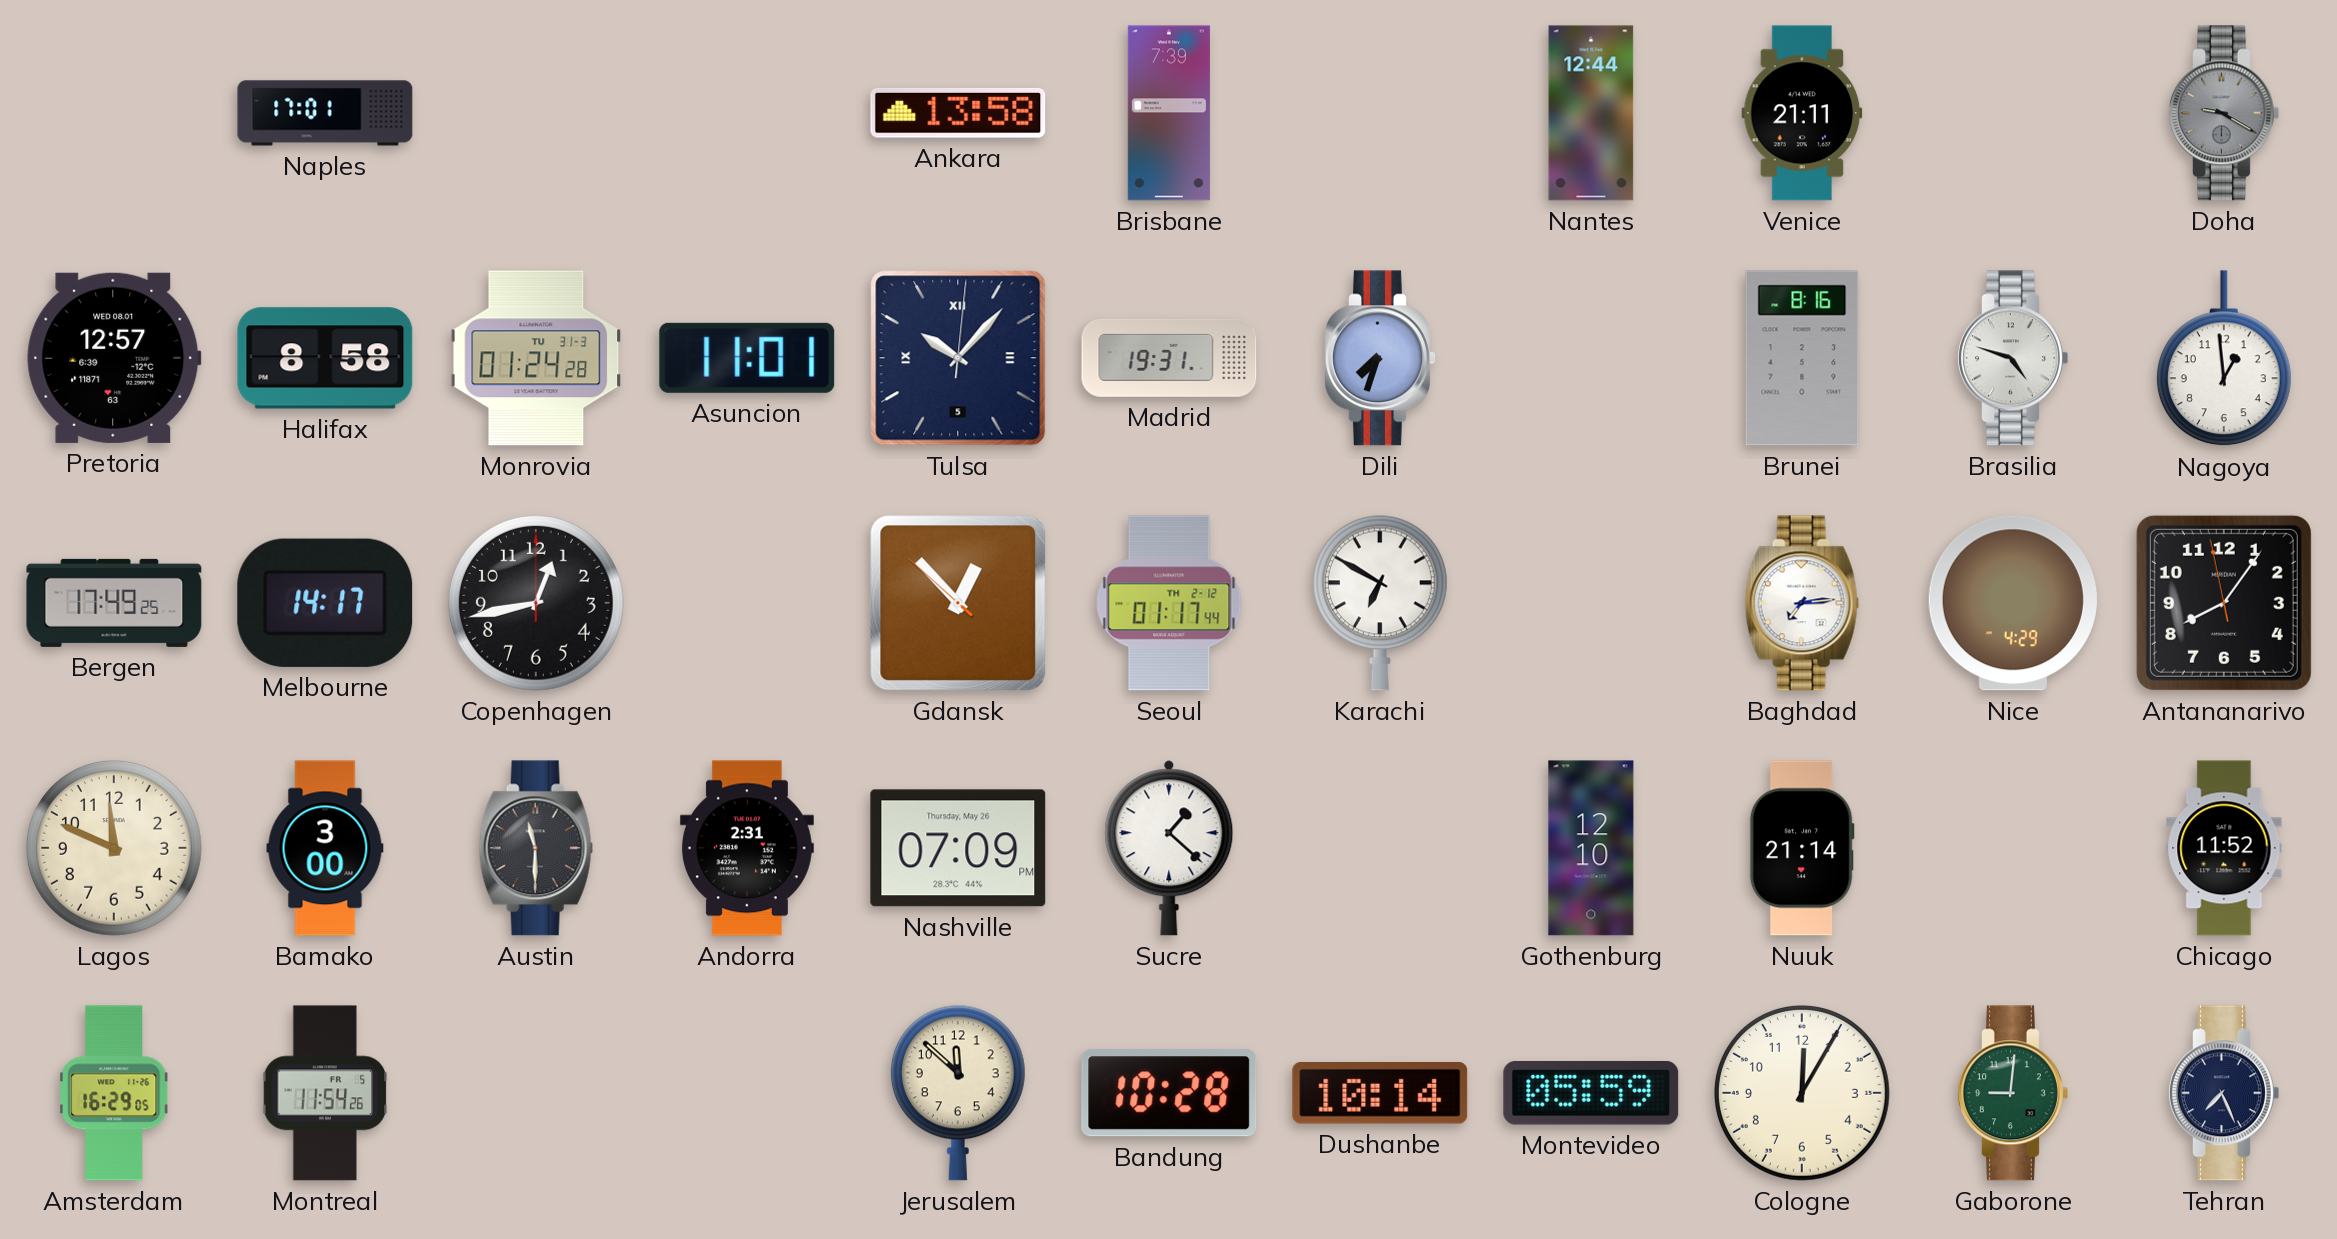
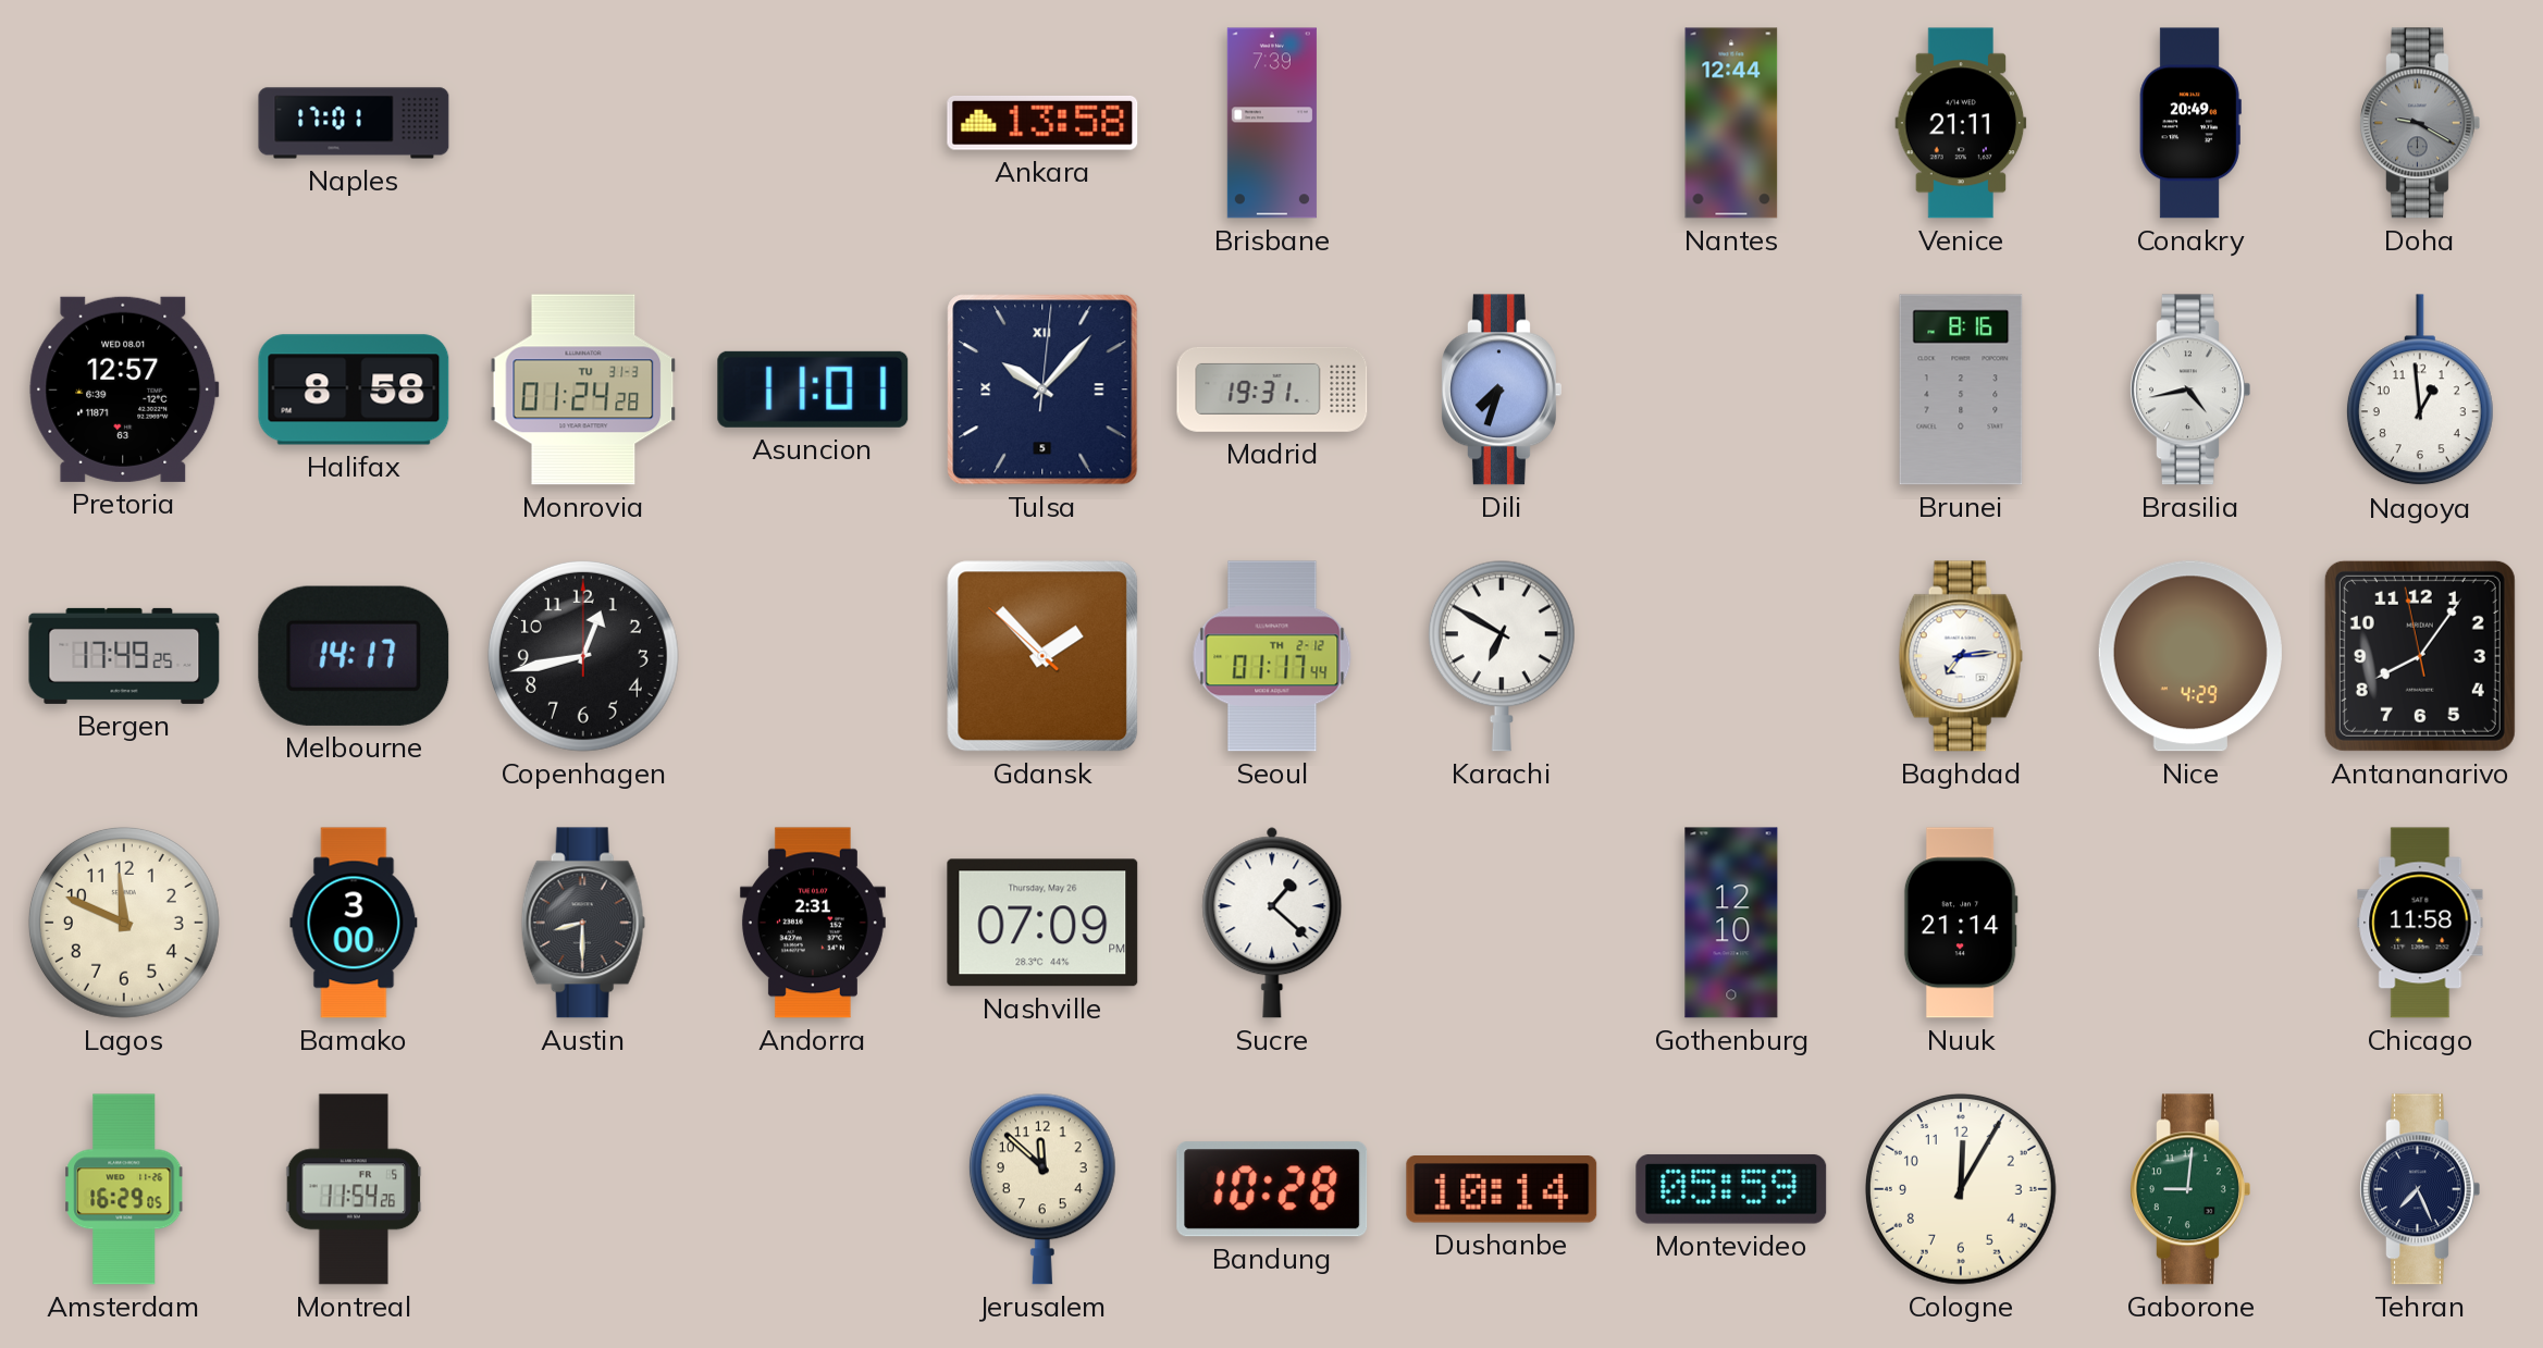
Conakry: none -> 20:49
Brasilia: 4:48 -> 4:43
Gdansk: 12:52 -> 1:52
Austin: 11:30 -> 8:30
Chicago: 11:52 -> 11:58
